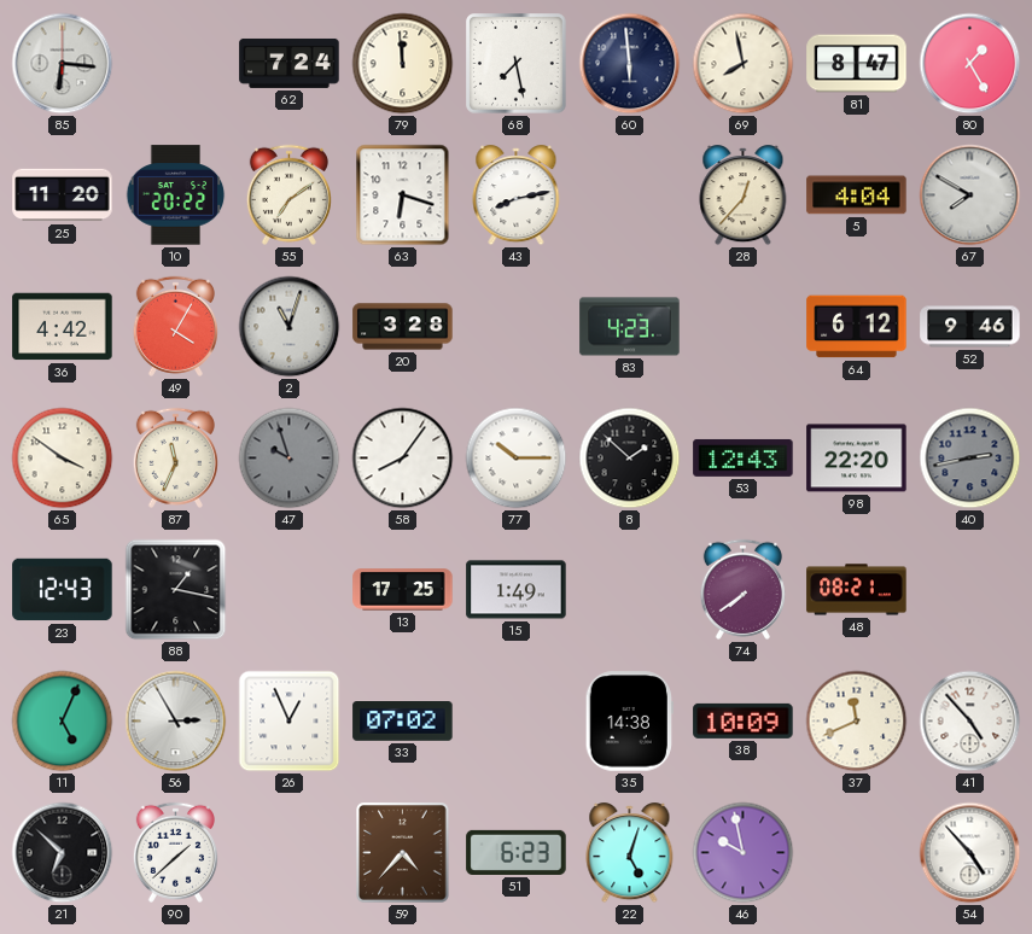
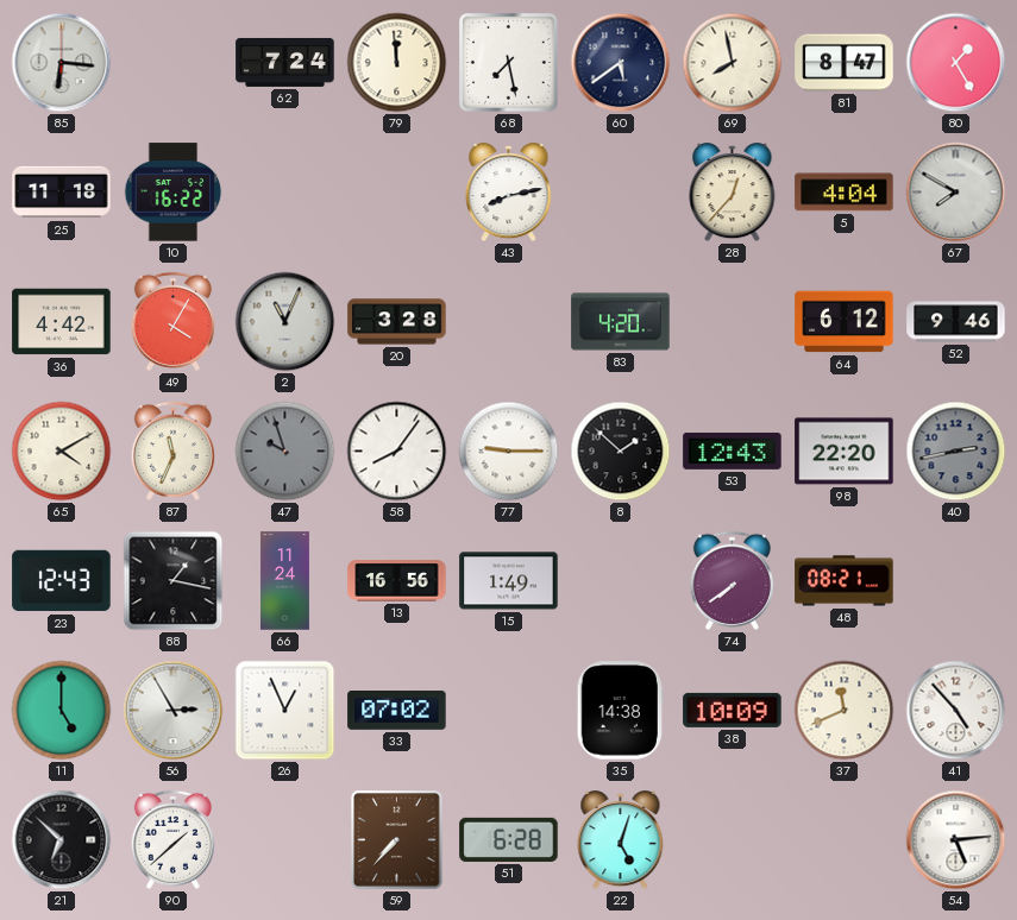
60: 5:59 -> 5:39
25: 11:20 -> 11:18
10: 20:22 -> 16:22
55: 7:09 -> none
63: 6:18 -> none
2: 11:03 -> 11:04
83: 4:23 -> 4:20
65: 3:51 -> 4:10
77: 10:15 -> 9:15
66: none -> 11:24
13: 17:25 -> 16:56
11: 5:04 -> 5:00
59: 4:37 -> 7:37
51: 6:23 -> 6:28
46: 9:58 -> none
54: 4:53 -> 5:14
